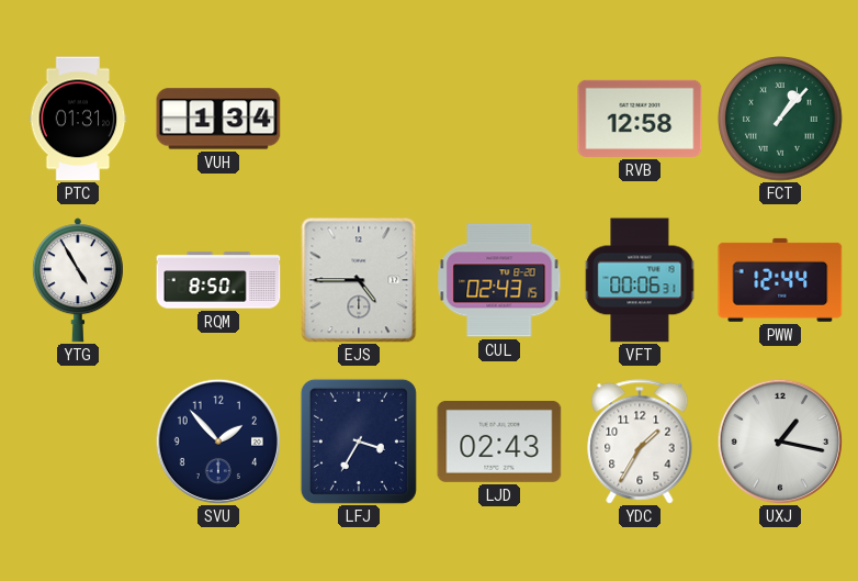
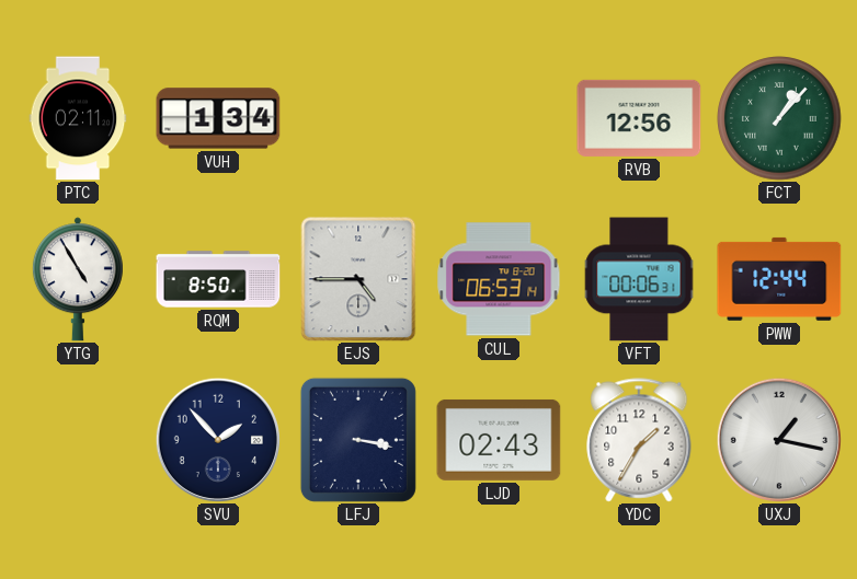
PTC: 01:31 -> 02:11
RVB: 12:58 -> 12:56
CUL: 02:43 -> 06:53
LFJ: 3:35 -> 3:17
